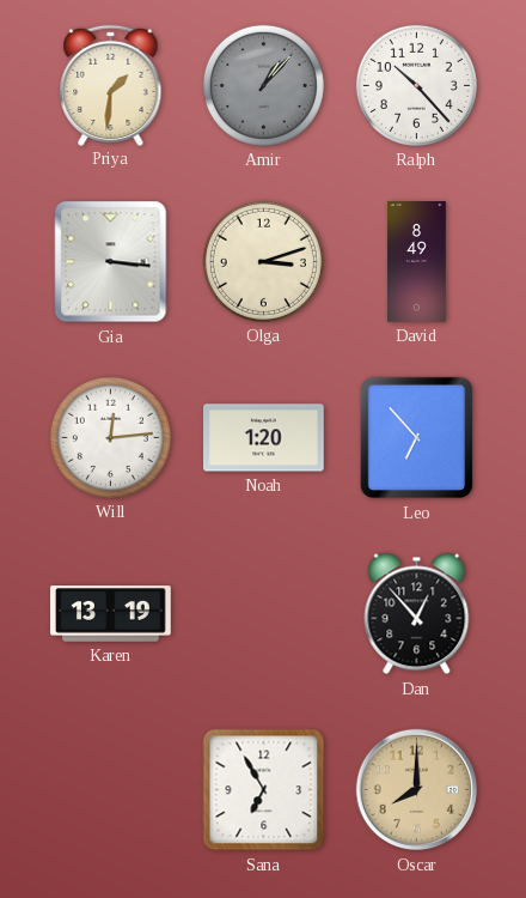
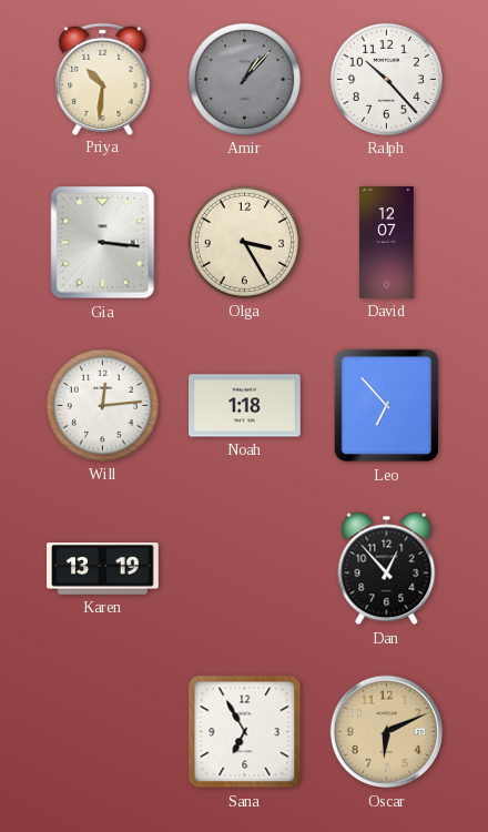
Priya: 1:31 -> 10:31
Olga: 3:12 -> 3:25
David: 8:49 -> 12:07
Noah: 1:20 -> 1:18
Oscar: 8:00 -> 6:11
